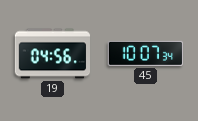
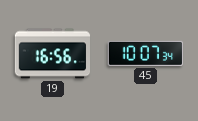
19: 04:56 -> 16:56
